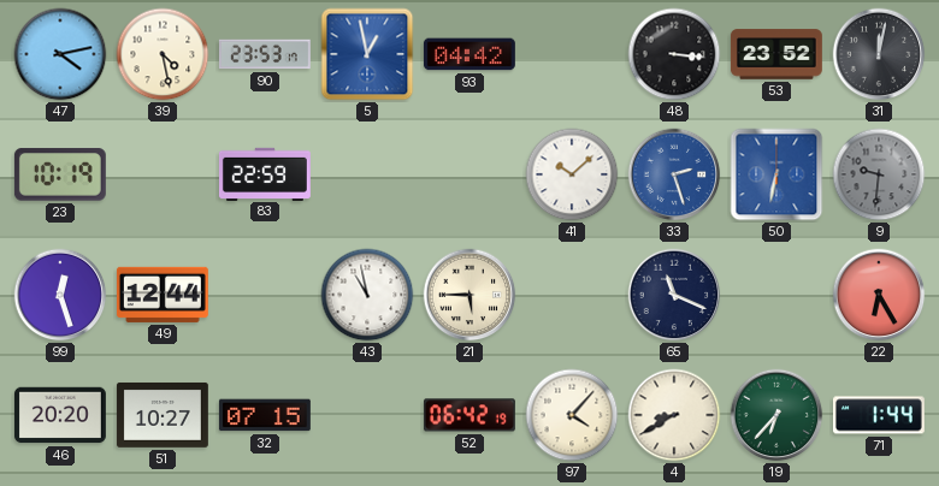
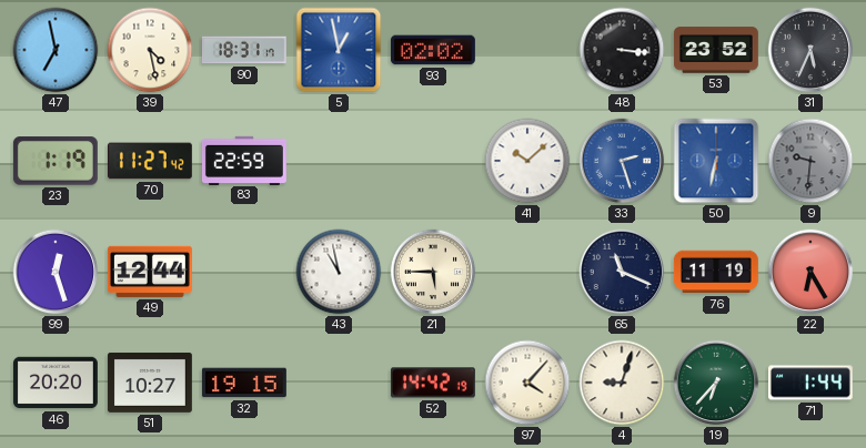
47: 4:13 -> 6:58
90: 23:53 -> 18:31
93: 04:42 -> 02:02
31: 12:02 -> 5:34
23: 10:19 -> 1:19
70: none -> 11:27
76: none -> 11:19
32: 07:15 -> 19:15
52: 06:42 -> 14:42
4: 8:40 -> 9:03
